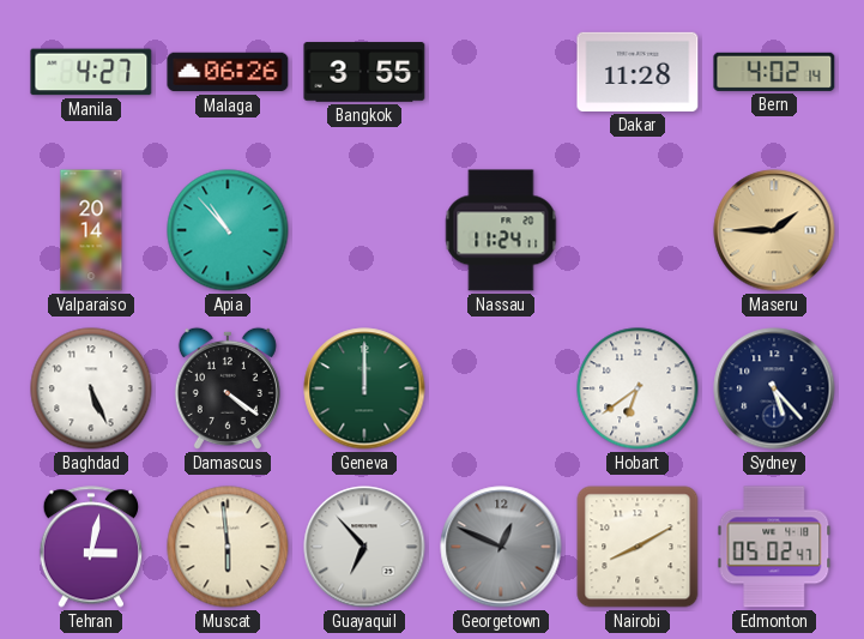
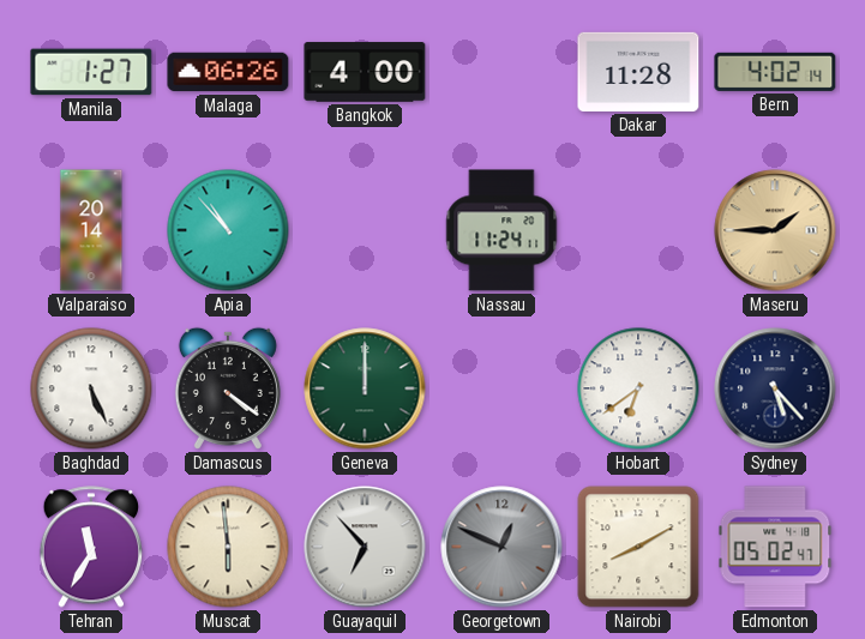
Manila: 4:27 -> 1:27
Bangkok: 3:55 -> 4:00
Tehran: 3:02 -> 11:35
